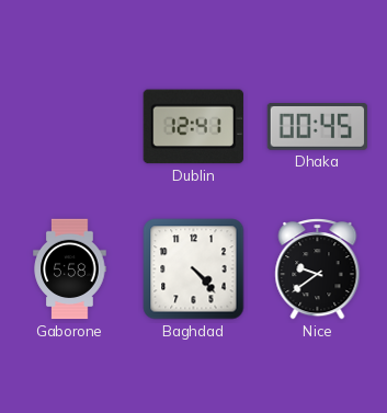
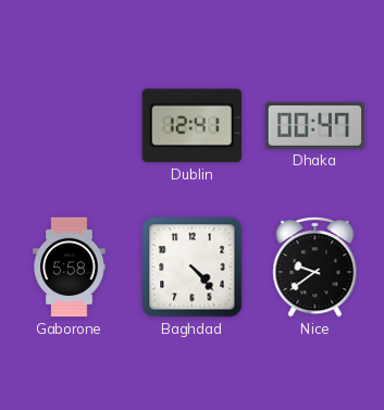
Dhaka: 00:45 -> 00:47
